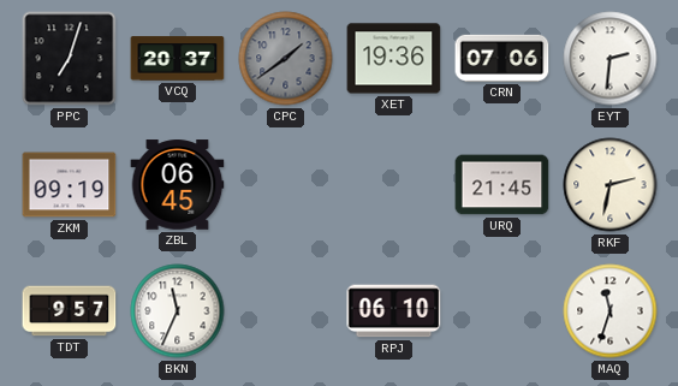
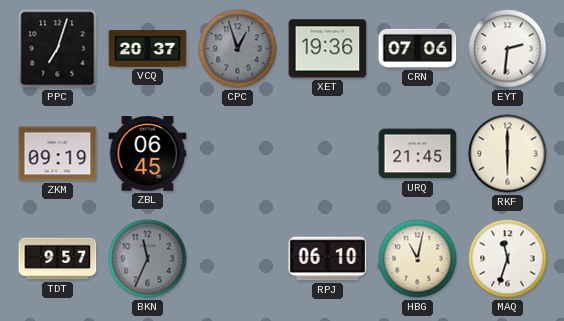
CPC: 1:39 -> 12:57
RKF: 2:32 -> 6:00
BKN dial: white -> grey
HBG: none -> 11:02
